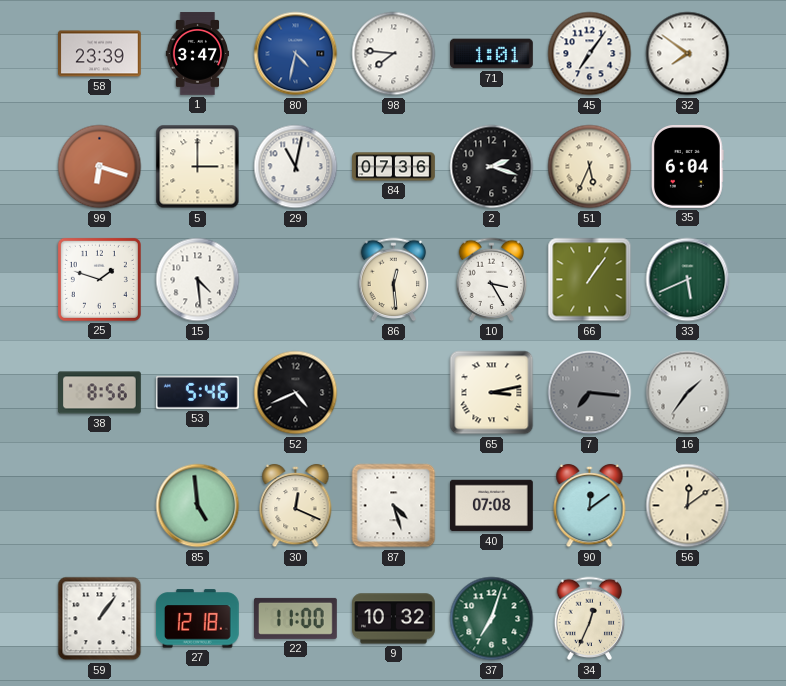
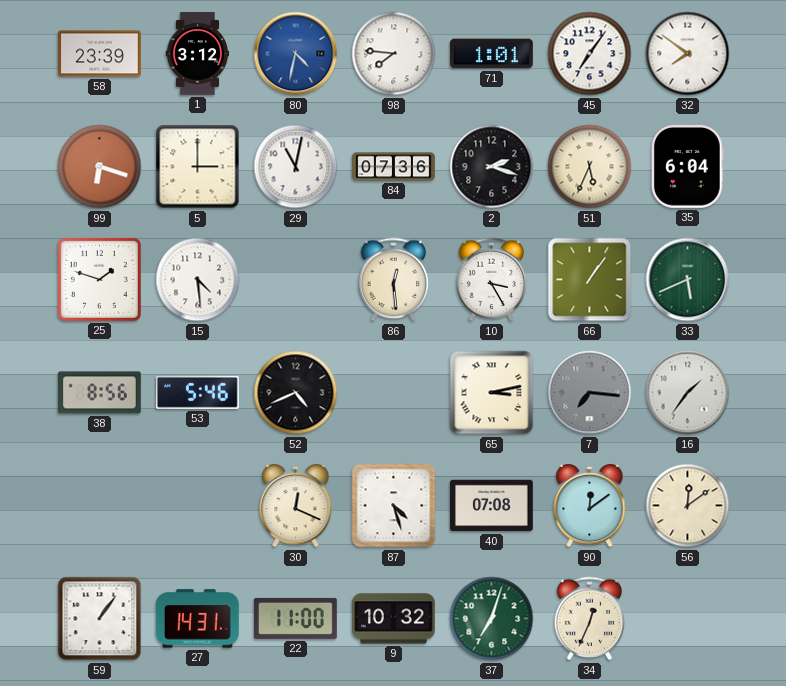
1: 3:47 -> 3:12
85: 4:59 -> none
27: 12:18 -> 14:31
